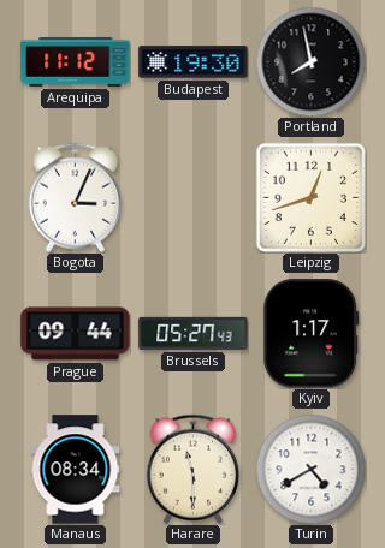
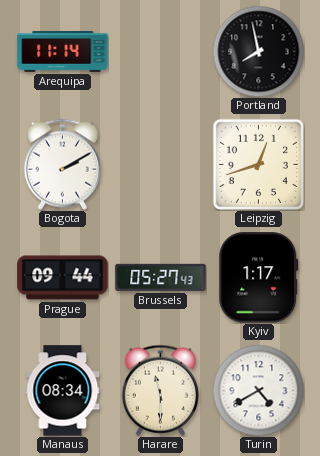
Arequipa: 11:12 -> 11:14
Budapest: 19:30 -> none
Bogota: 3:04 -> 2:10
